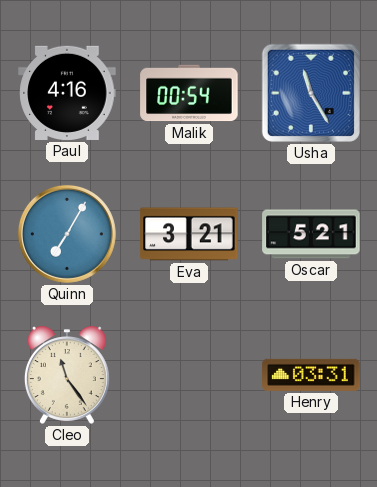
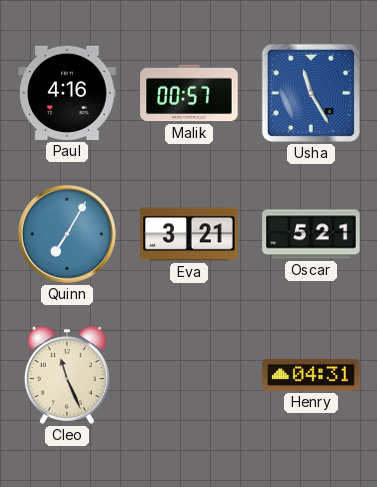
Malik: 00:54 -> 00:57
Cleo: 11:24 -> 11:26
Henry: 03:31 -> 04:31
